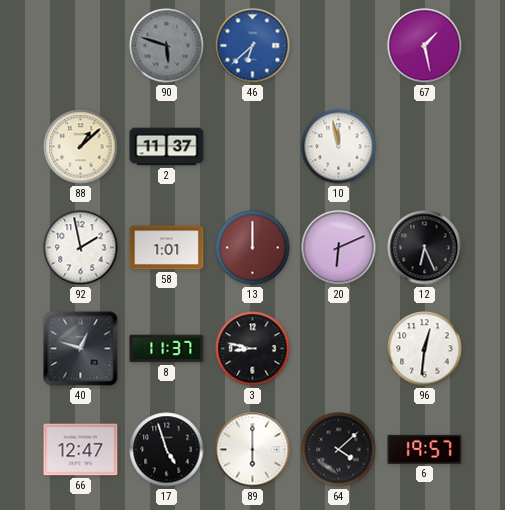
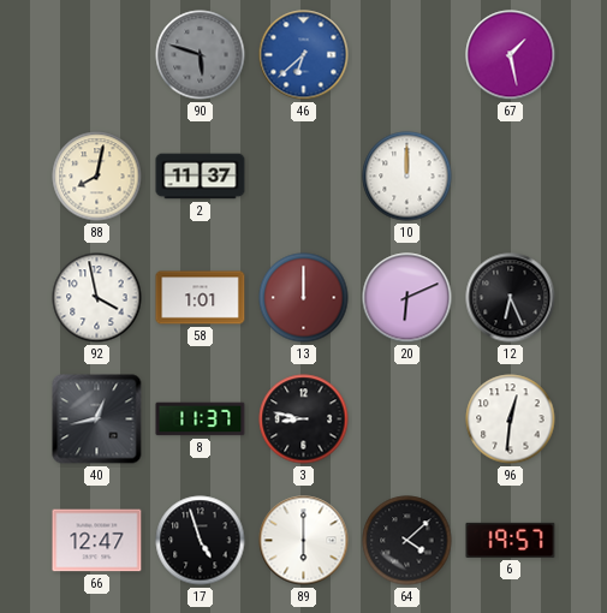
88: 1:08 -> 8:02
10: 11:58 -> 12:00
92: 1:58 -> 3:58
40: 12:48 -> 12:43
